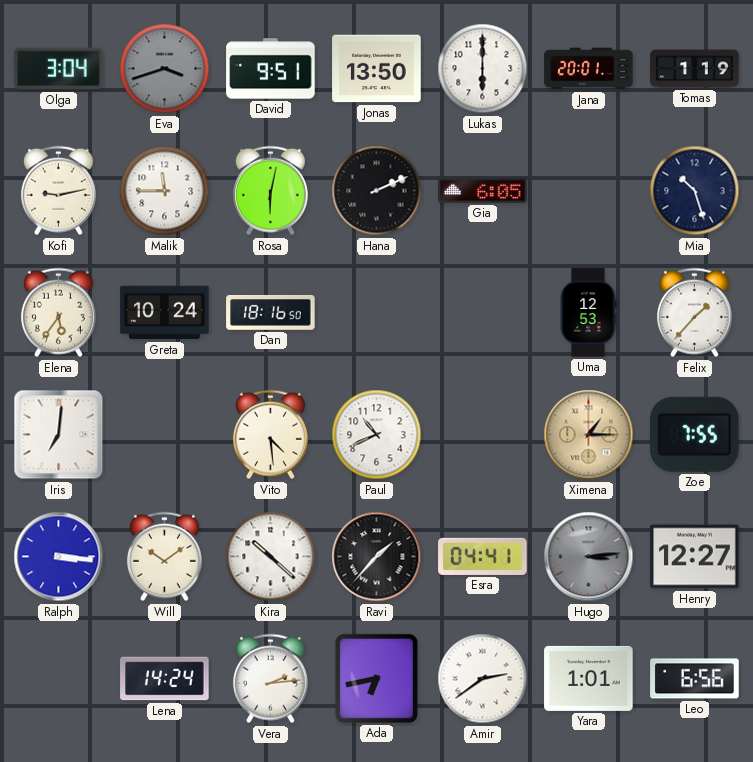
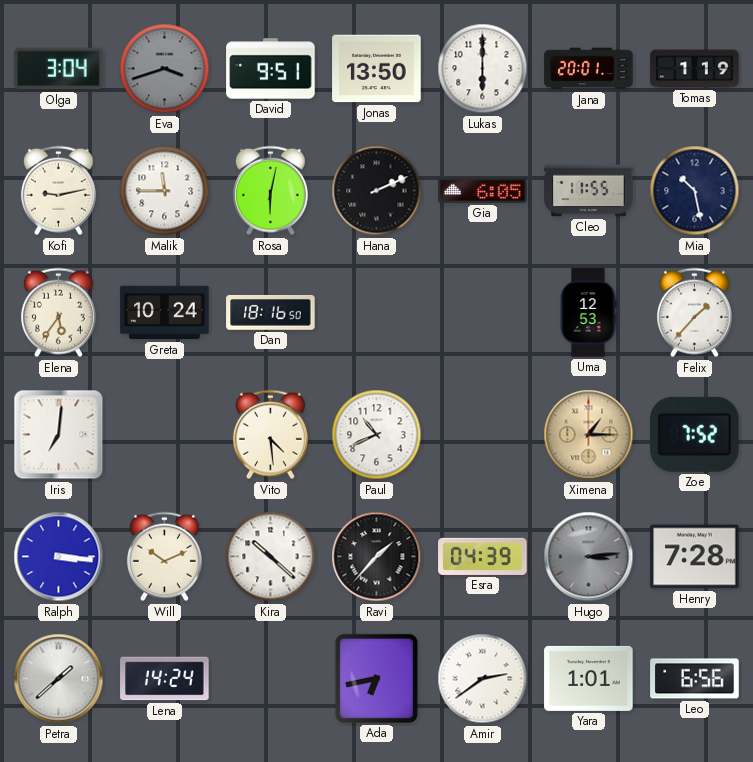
Cleo: none -> 11:55
Mia: 10:27 -> 10:28
Zoe: 7:55 -> 7:52
Will: 10:09 -> 10:11
Esra: 04:41 -> 04:39
Henry: 12:27 -> 7:28
Petra: none -> 1:38
Vera: 2:14 -> none
